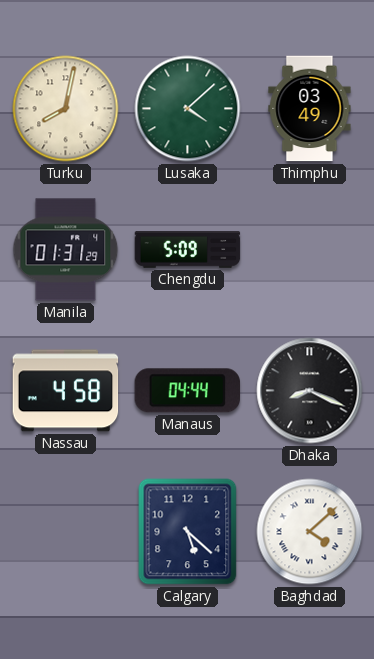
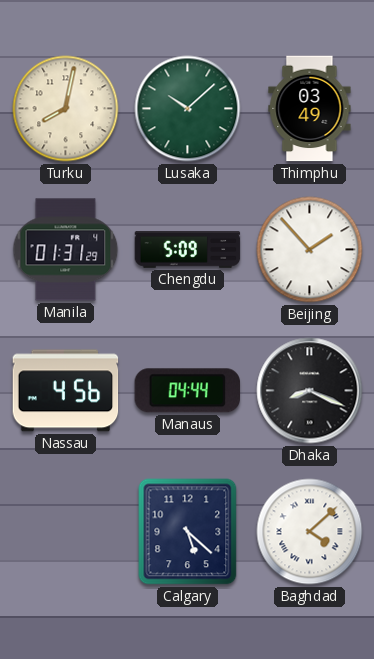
Lusaka: 4:08 -> 10:08
Beijing: none -> 1:53
Nassau: 4:58 -> 4:56
